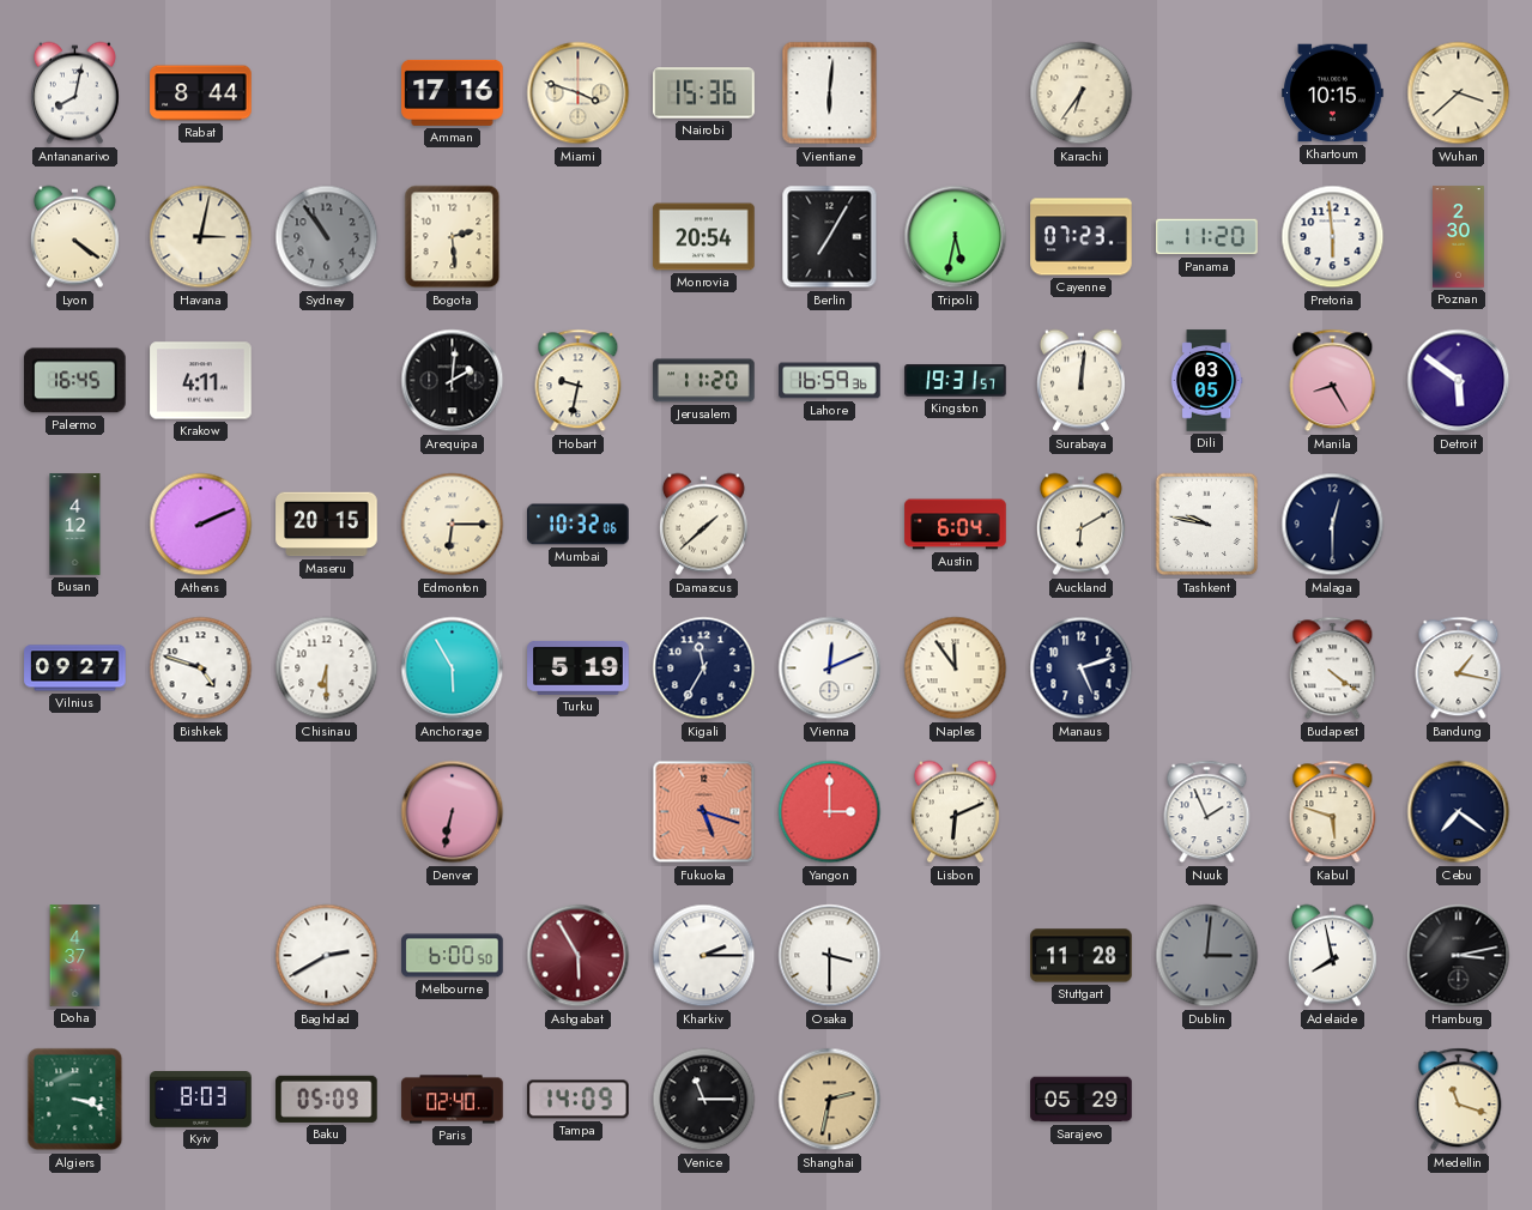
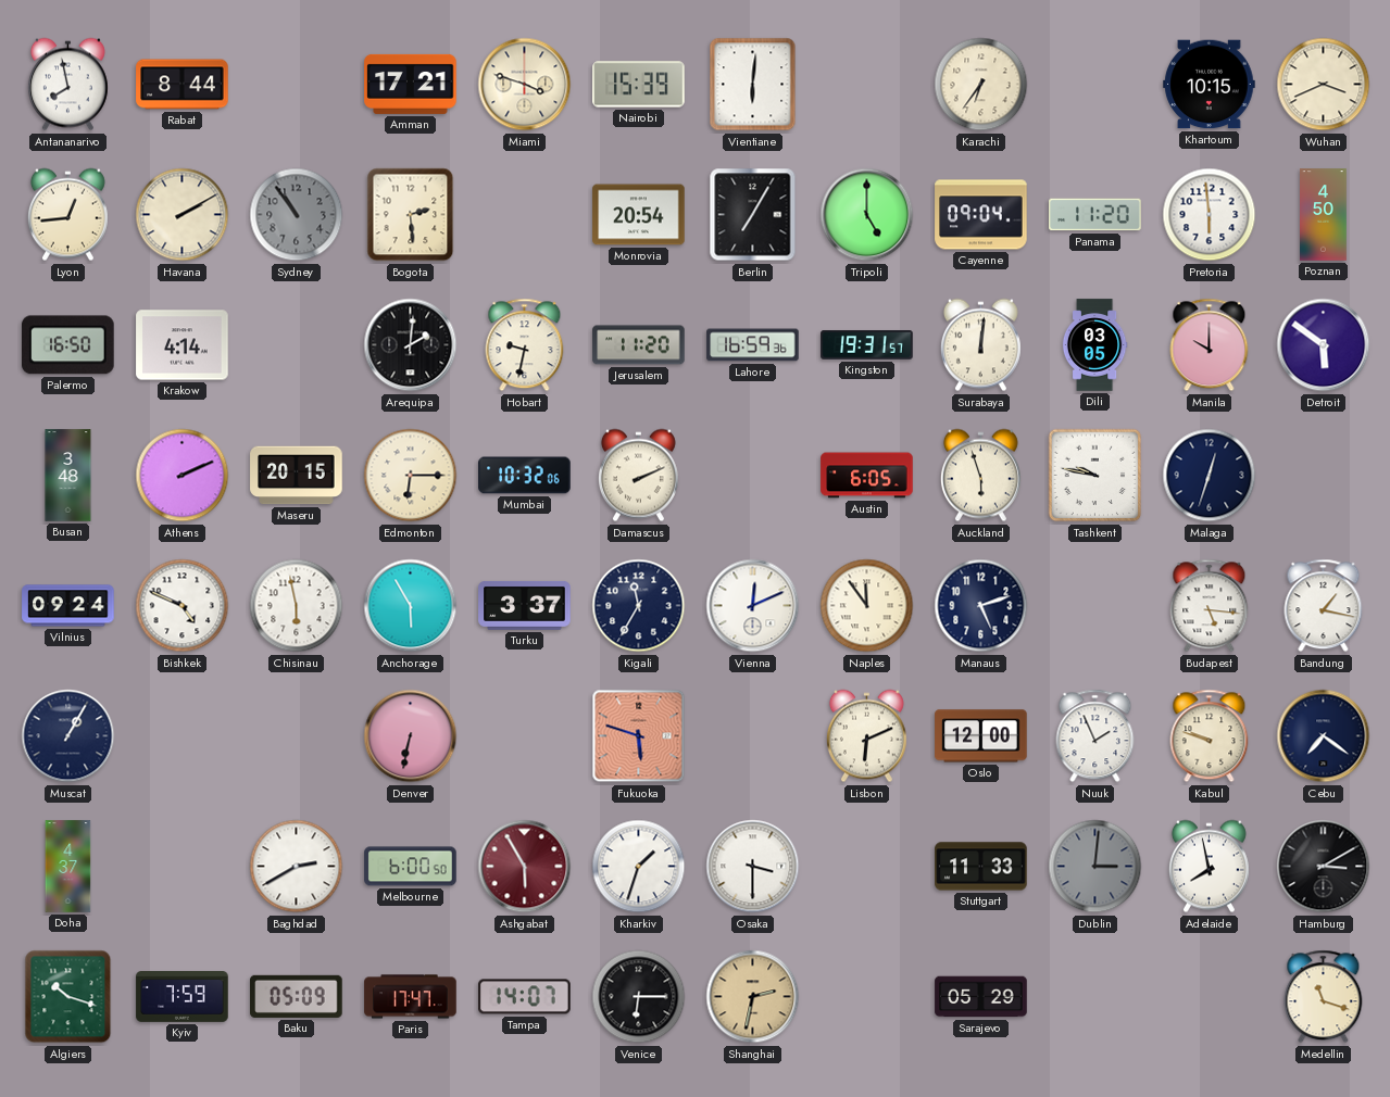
Antananarivo: 8:02 -> 7:58
Amman: 17:16 -> 17:21
Nairobi: 15:36 -> 15:39
Wuhan: 3:38 -> 3:41
Lyon: 4:21 -> 12:44
Havana: 3:02 -> 2:10
Tripoli: 5:32 -> 5:00
Cayenne: 07:23 -> 09:04
Poznan: 2:30 -> 4:50
Palermo: 16:45 -> 16:50
Krakow: 4:11 -> 4:14
Manila: 8:25 -> 10:00
Busan: 4:12 -> 3:48
Damascus: 1:38 -> 2:11
Austin: 6:04 -> 6:05
Auckland: 6:10 -> 5:57
Malaga: 12:30 -> 12:33
Vilnius: 09:27 -> 09:24
Bishkek: 4:48 -> 4:49
Chisinau: 6:30 -> 5:58
Turku: 5:19 -> 3:37
Budapest: 4:21 -> 5:16
Muscat: none -> 1:05
Fukuoka: 5:18 -> 5:48
Yangon: 3:00 -> none
Oslo: none -> 12:00
Kabul: 5:48 -> 9:48
Kharkiv: 2:15 -> 1:33
Stuttgart: 11:28 -> 11:33
Hamburg: 3:13 -> 3:10
Algiers: 3:18 -> 10:18
Kyiv: 8:03 -> 7:59
Paris: 02:40 -> 17:47
Tampa: 14:09 -> 14:07
Venice: 11:15 -> 6:15
